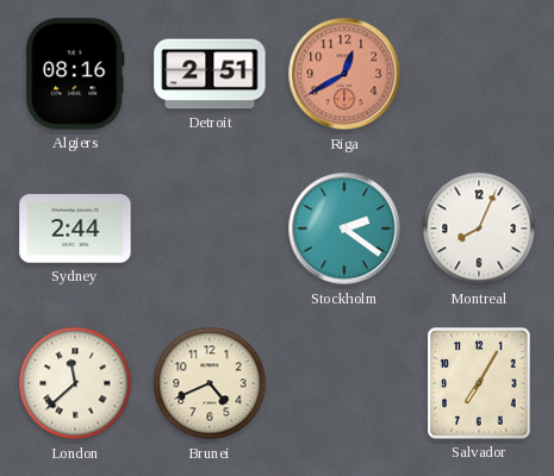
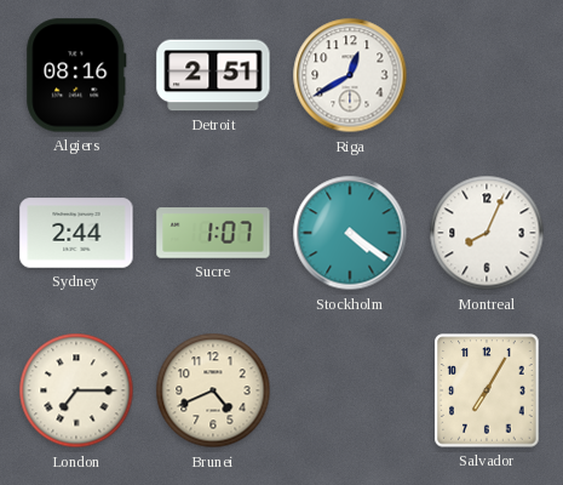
Riga dial: salmon -> white
Sucre: none -> 1:07
Stockholm: 2:21 -> 4:21
London: 11:38 -> 7:15
